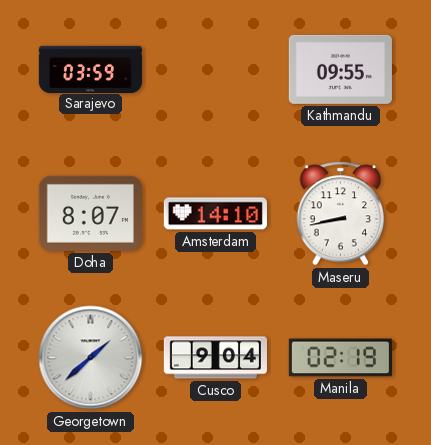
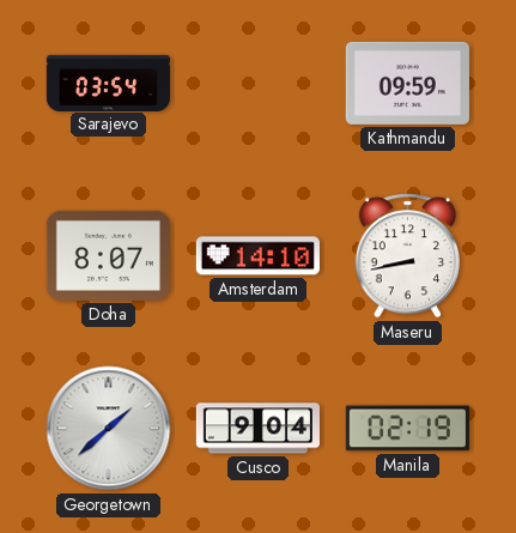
Sarajevo: 03:59 -> 03:54
Kathmandu: 09:55 -> 09:59
